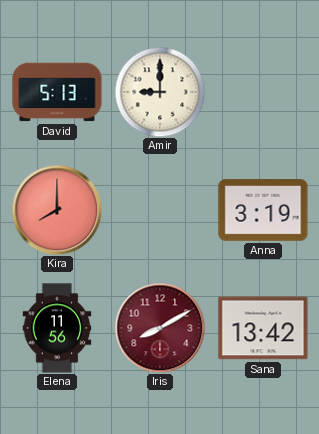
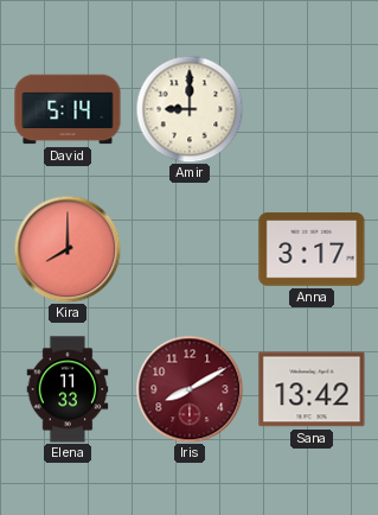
David: 5:13 -> 5:14
Anna: 3:19 -> 3:17
Elena: 11:56 -> 11:33
